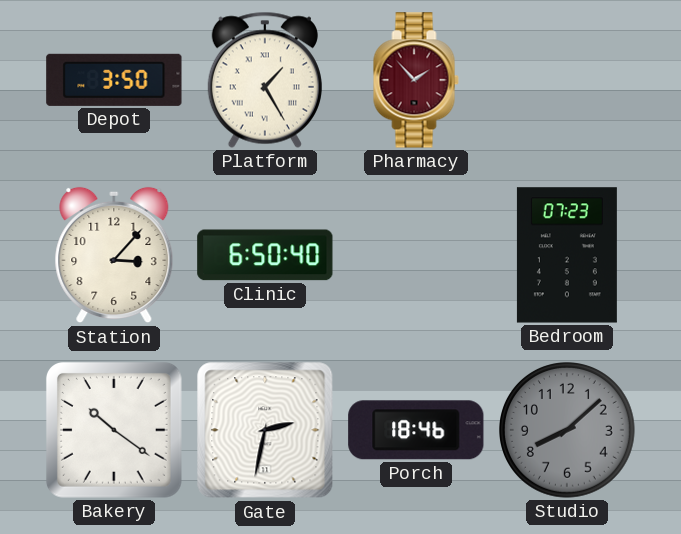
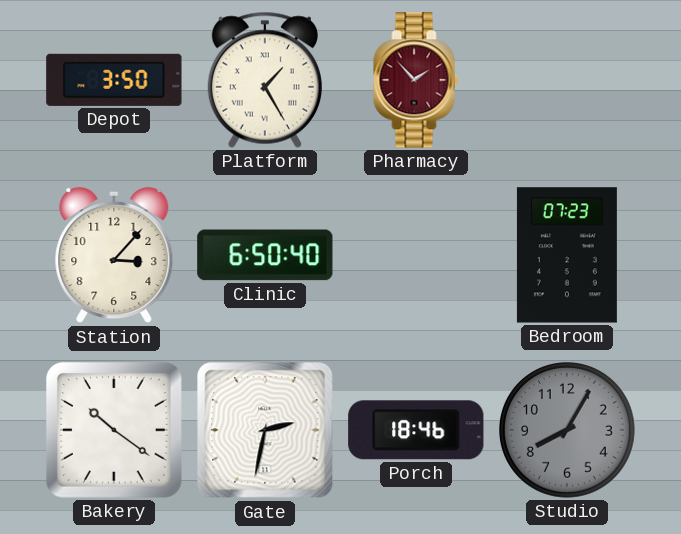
Studio: 8:08 -> 8:05
